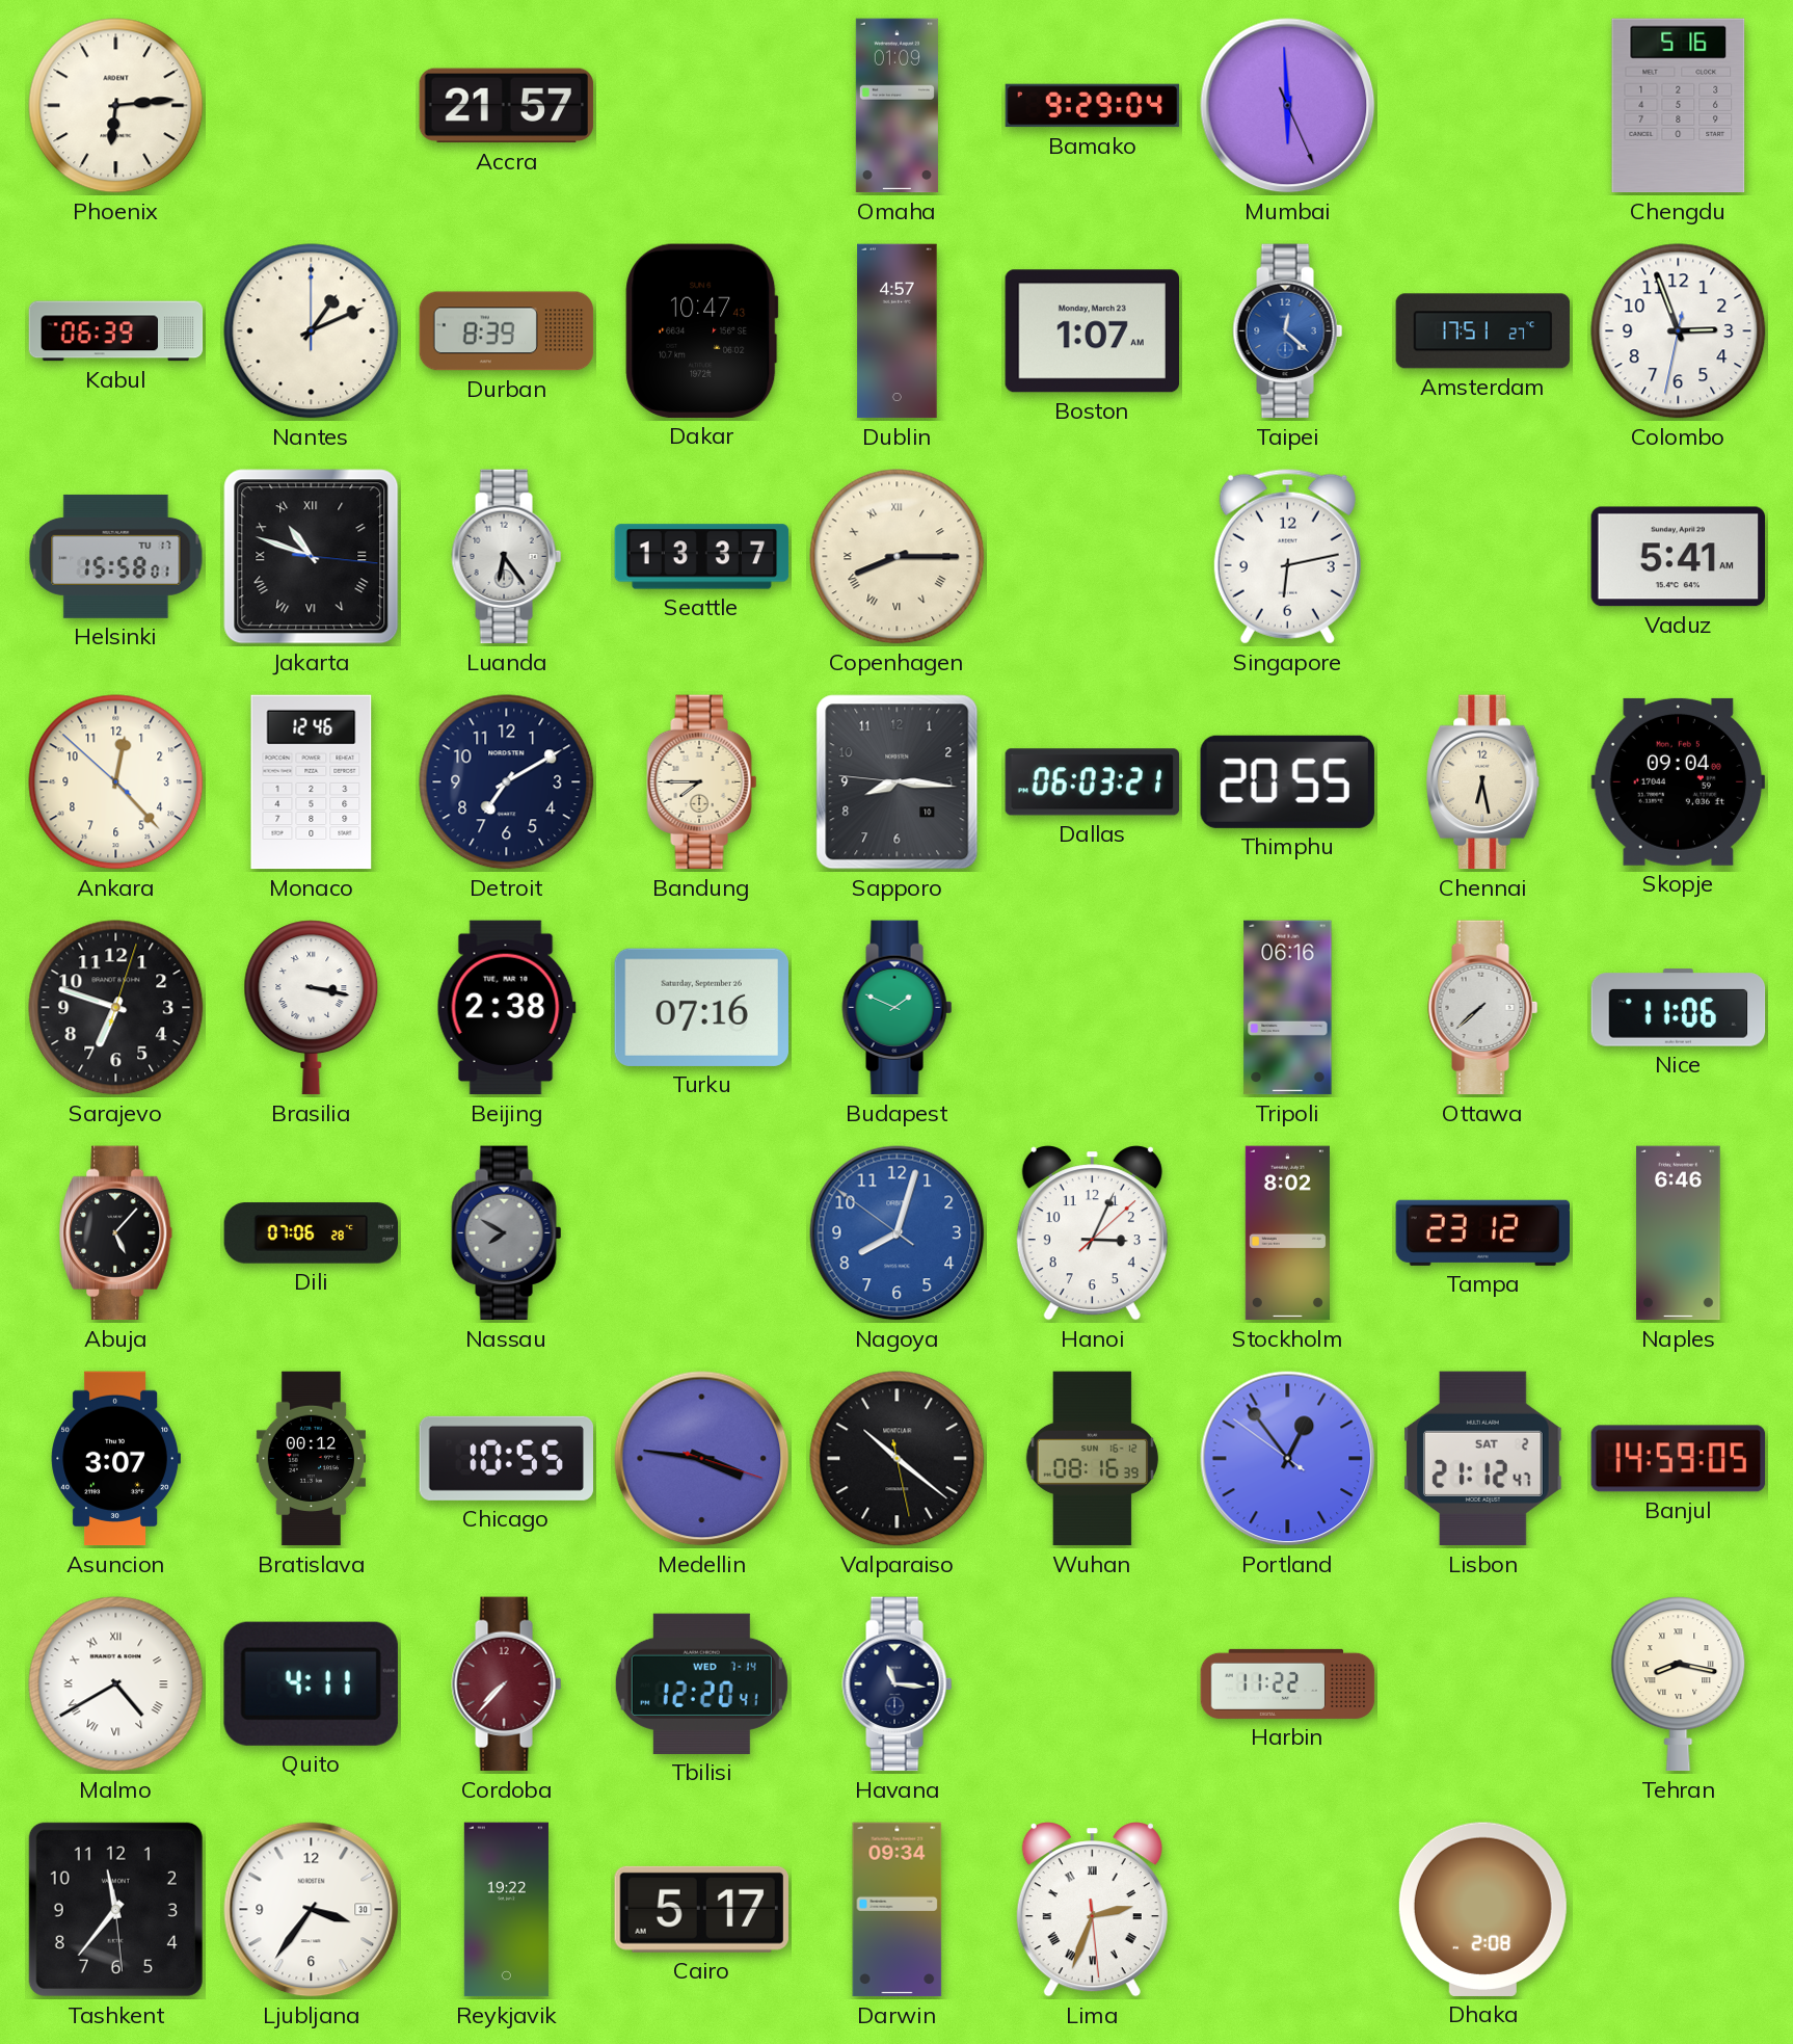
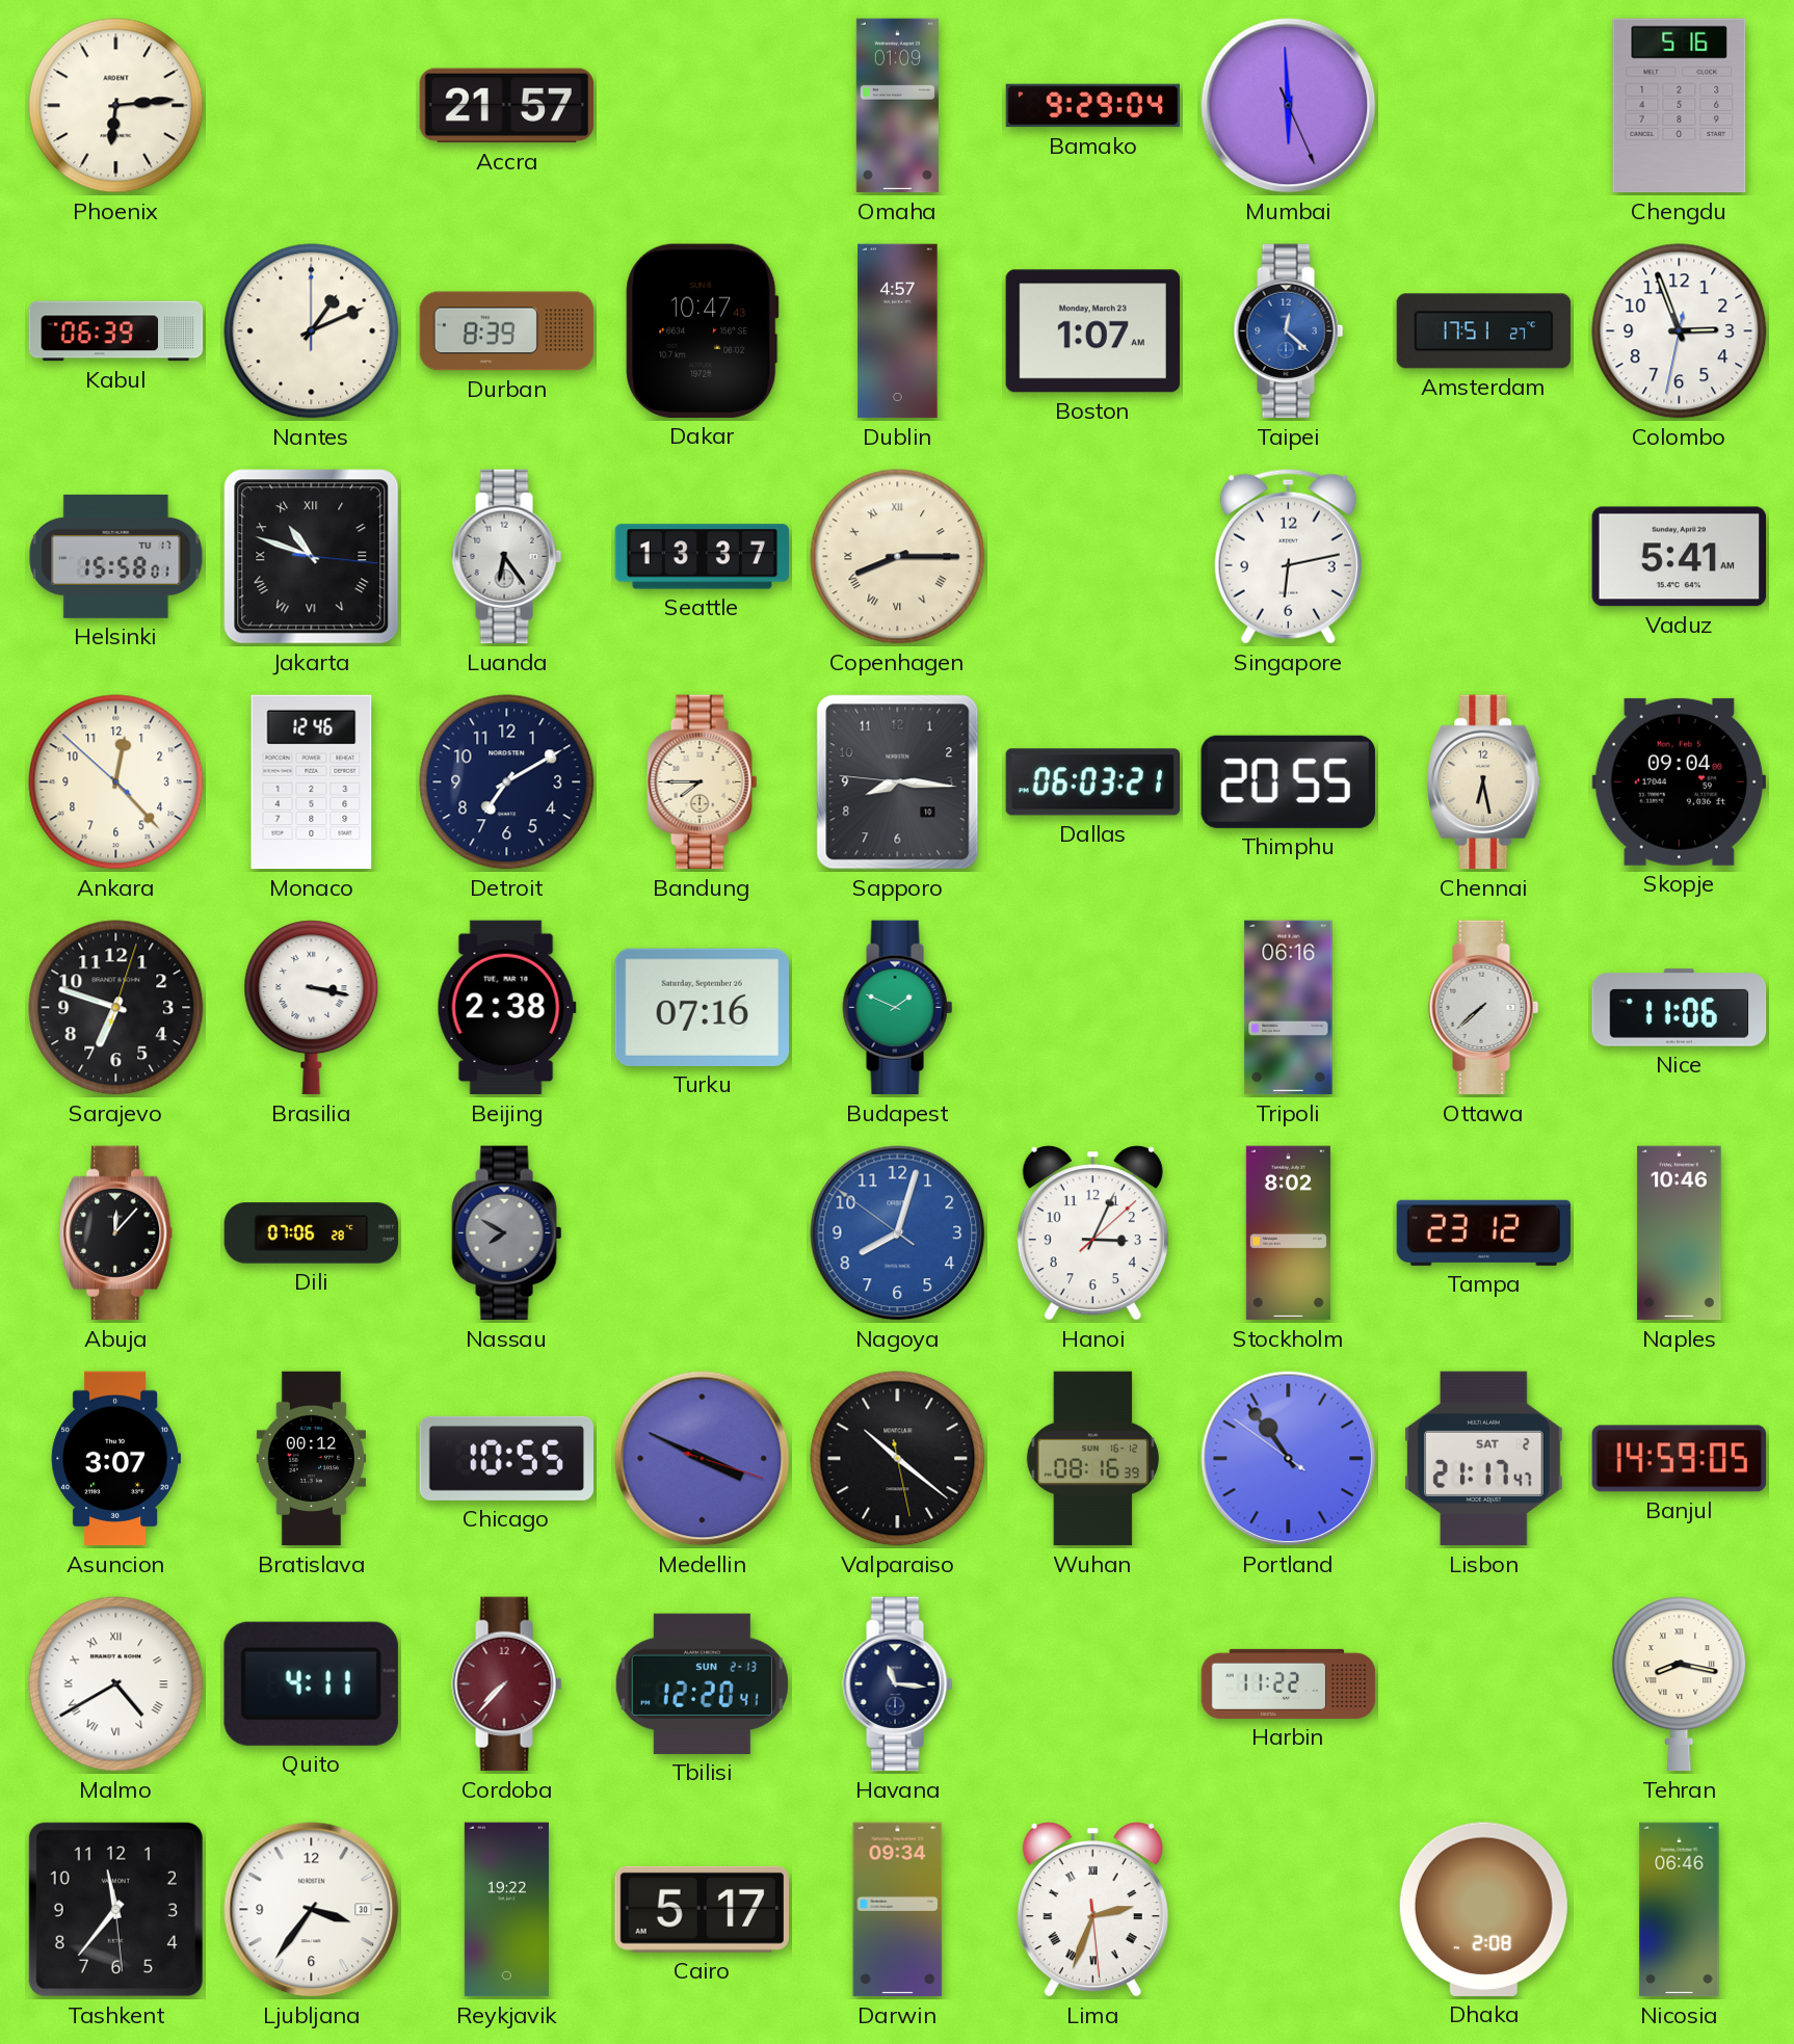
Abuja: 5:07 -> 12:07
Naples: 6:46 -> 10:46
Medellin: 3:46 -> 3:49
Portland: 12:53 -> 10:53
Lisbon: 21:12 -> 21:17
Tbilisi date: WED 7-14 -> SUN 2-13
Nicosia: none -> 06:46
